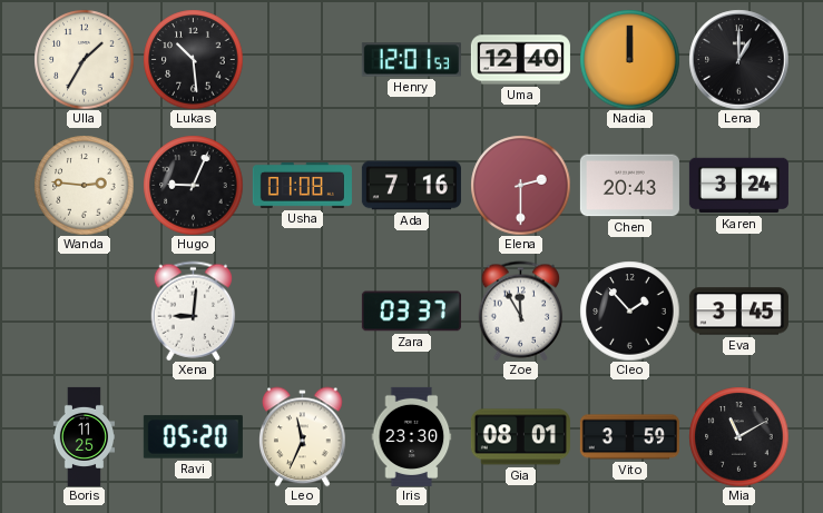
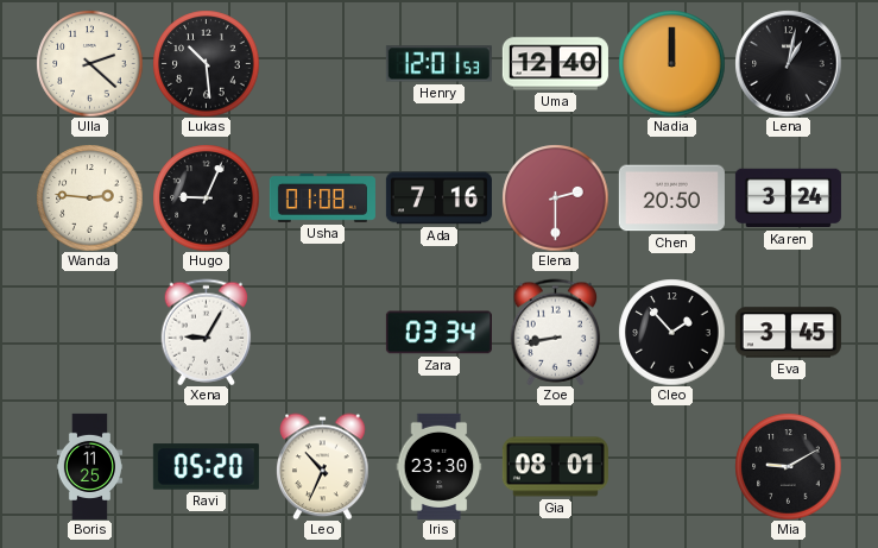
Ulla: 1:35 -> 2:22
Lena: 1:00 -> 1:02
Chen: 20:43 -> 20:50
Xena: 9:01 -> 9:05
Zara: 03:37 -> 03:34
Zoe: 11:55 -> 8:43
Leo: 11:34 -> 10:34
Vito: 3:59 -> none
Mia: 11:10 -> 9:10
